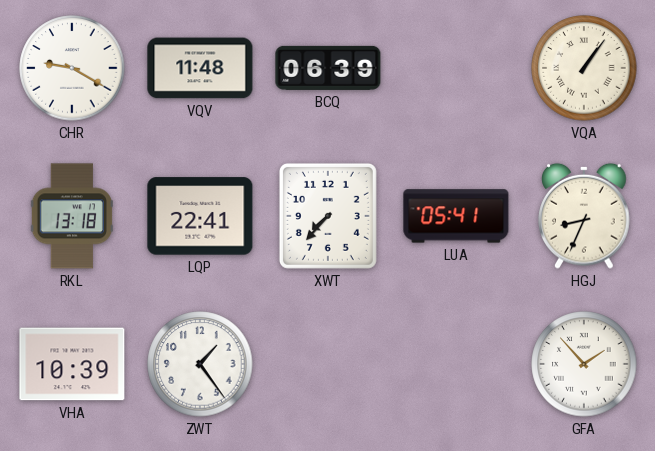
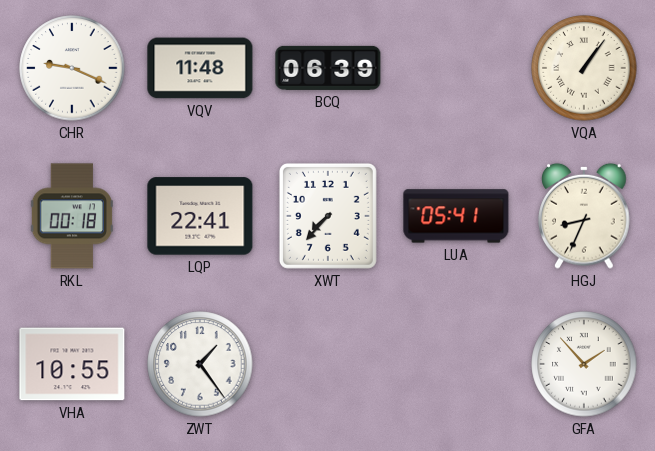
CHR: 9:20 -> 9:19
RKL: 13:18 -> 00:18
VHA: 10:39 -> 10:55
